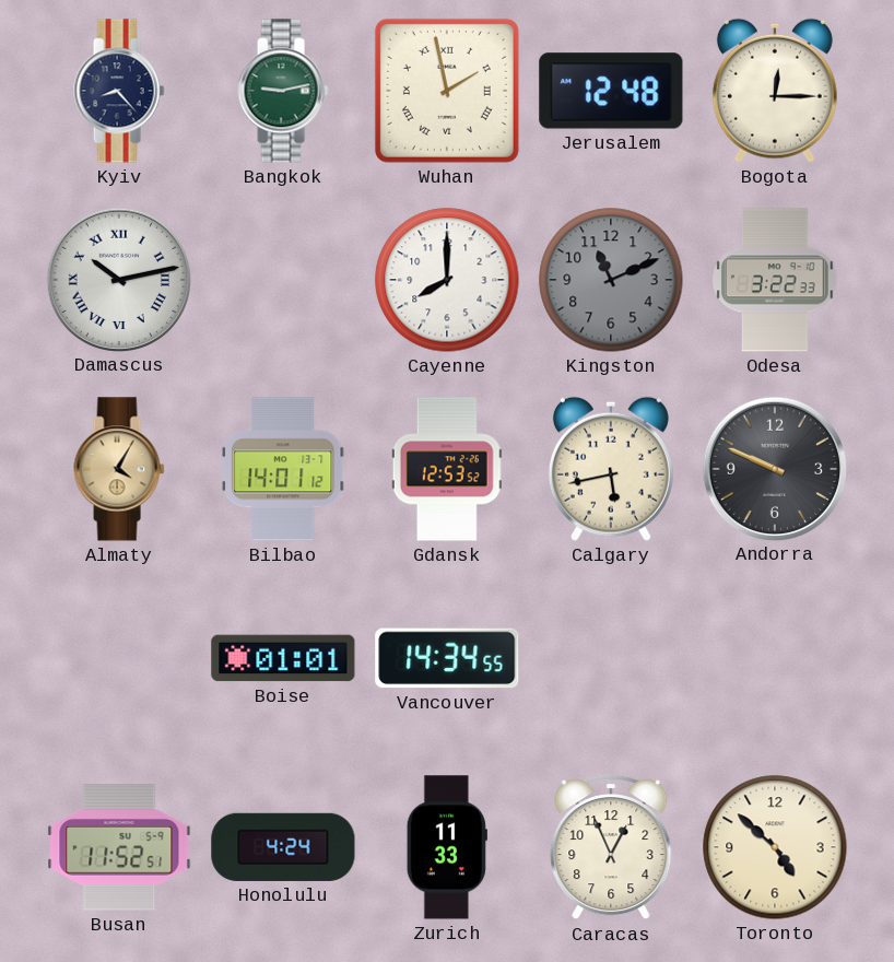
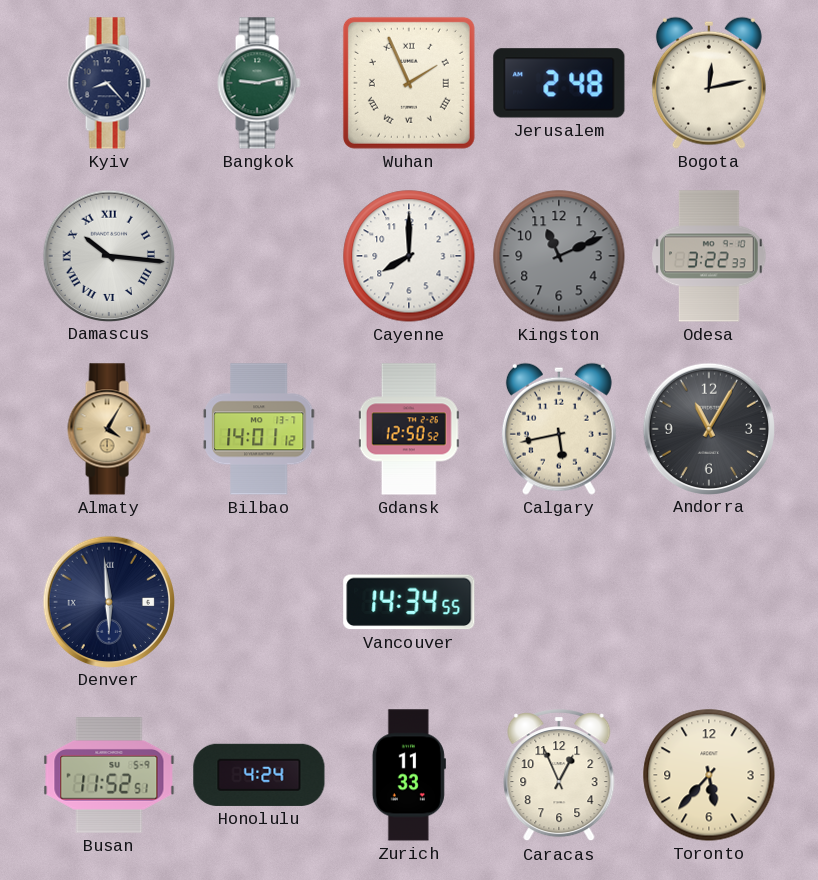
Wuhan: 1:58 -> 1:56
Jerusalem: 12:48 -> 2:48
Bogota: 12:15 -> 12:13
Damascus: 10:13 -> 10:16
Gdansk: 12:53 -> 12:50
Andorra: 9:49 -> 11:05
Denver: none -> 5:59
Boise: 01:01 -> none
Toronto: 4:52 -> 5:37
